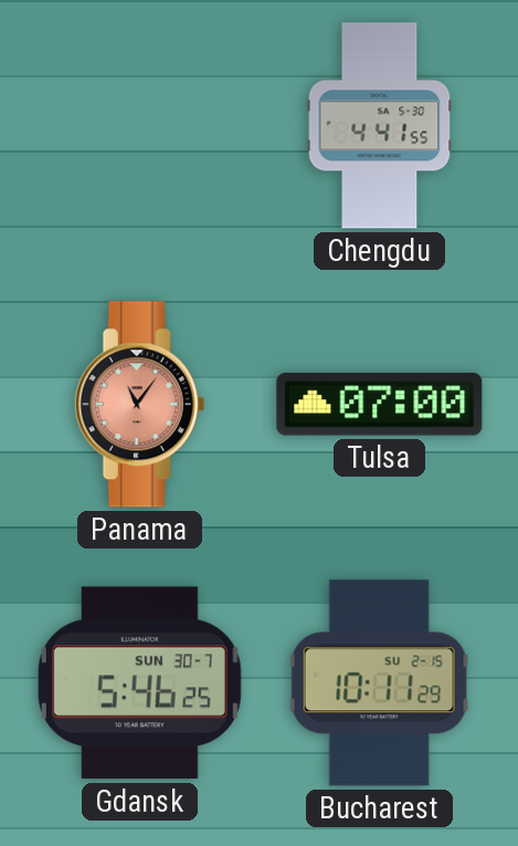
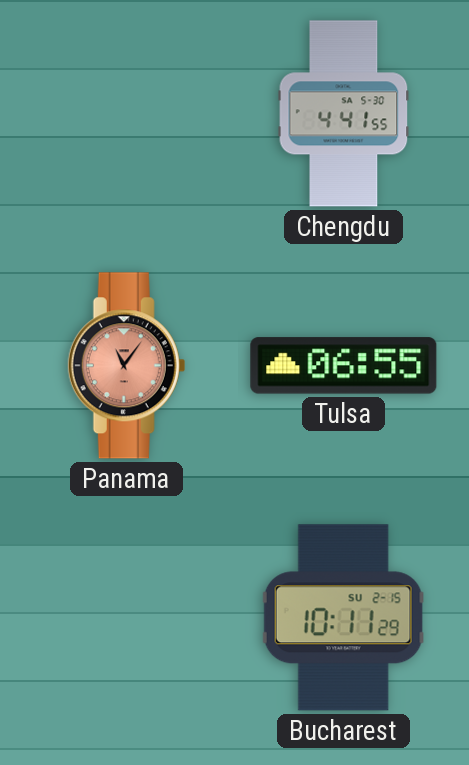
Tulsa: 07:00 -> 06:55
Gdansk: 5:46 -> none
